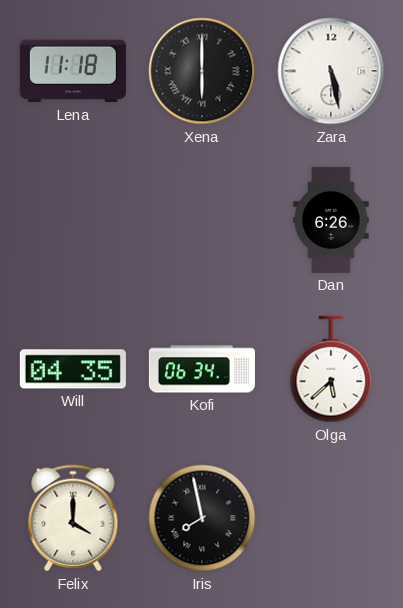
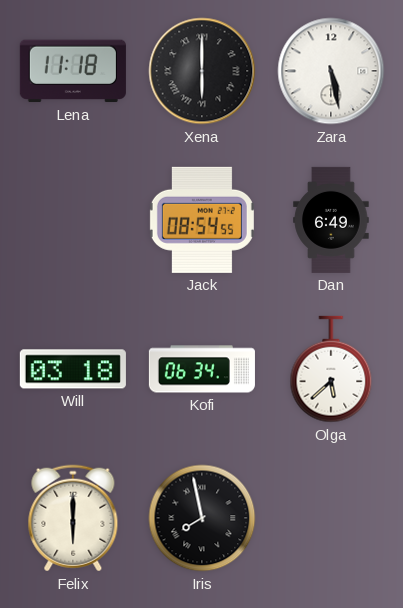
Jack: none -> 08:54
Dan: 6:26 -> 6:49
Will: 04:35 -> 03:18
Felix: 4:00 -> 6:00
